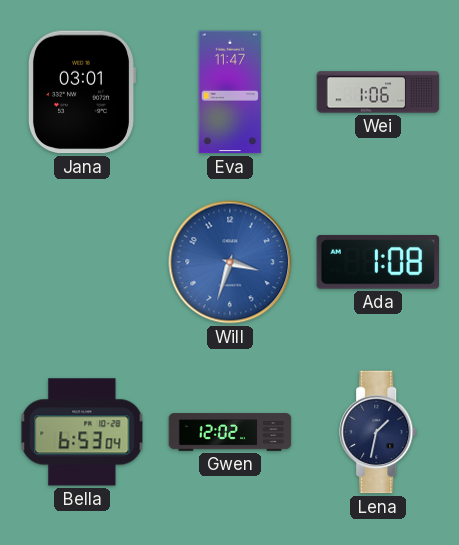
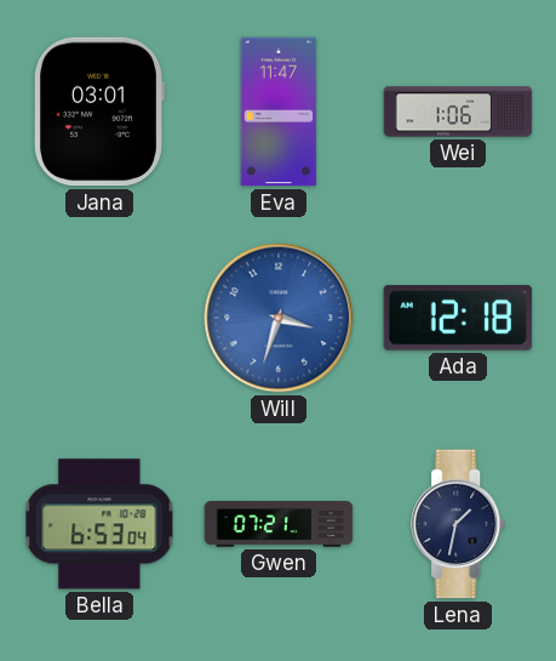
Ada: 1:08 -> 12:18
Gwen: 12:02 -> 07:21
